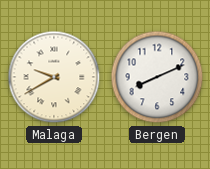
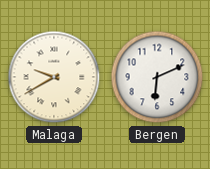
Bergen: 8:11 -> 6:11
